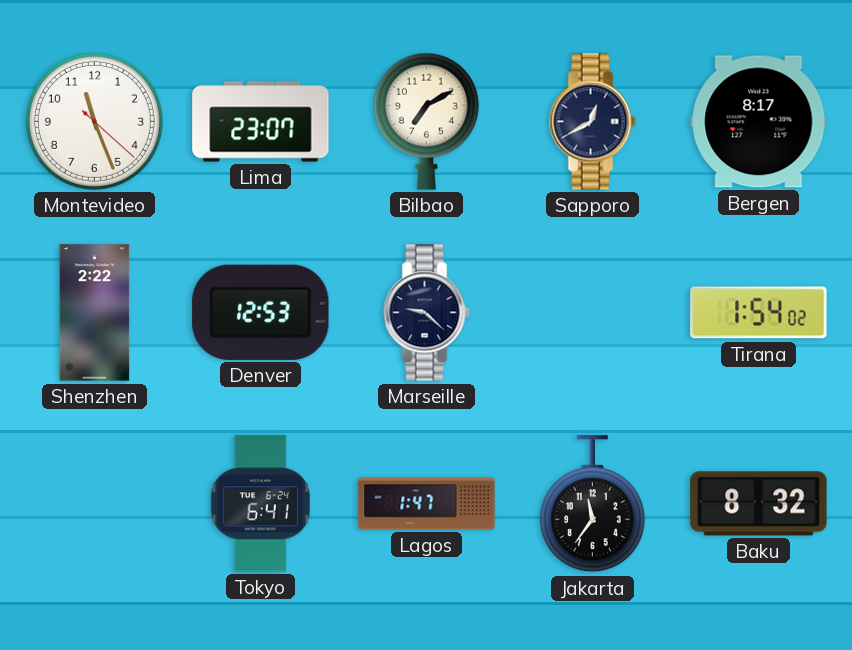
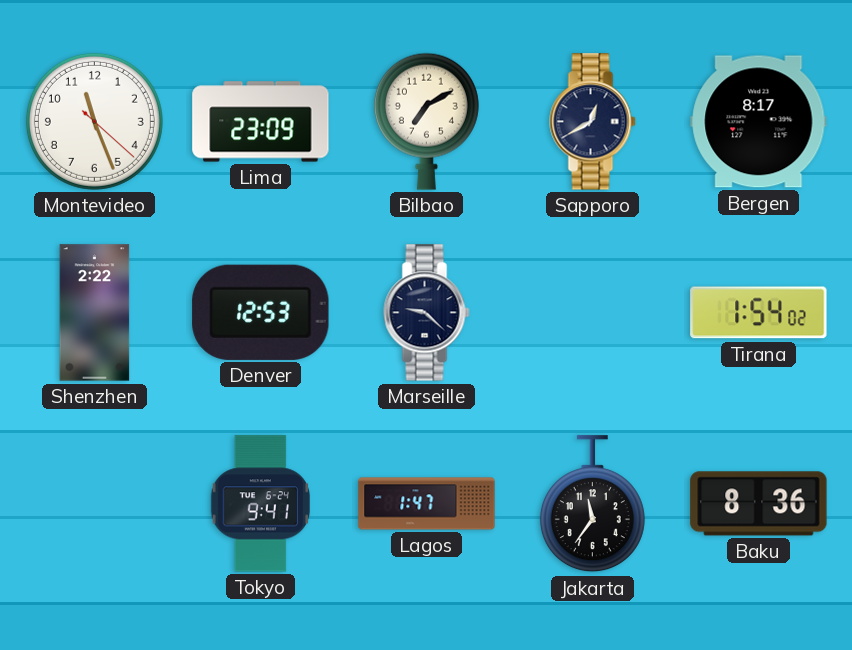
Lima: 23:07 -> 23:09
Tokyo: 6:41 -> 9:41
Baku: 8:32 -> 8:36
